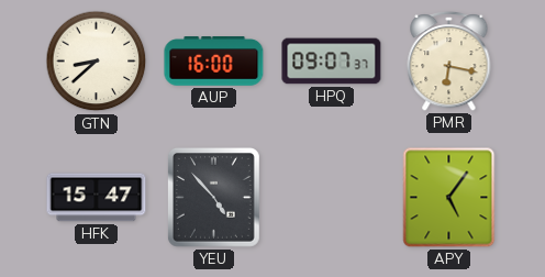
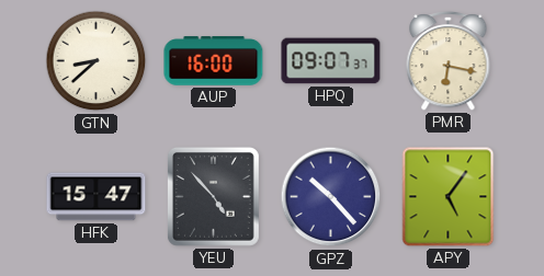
GPZ: none -> 10:23
